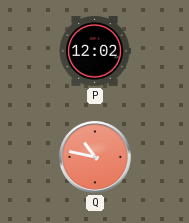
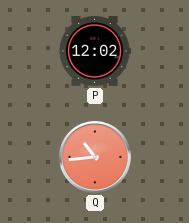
Q: 10:47 -> 10:44
